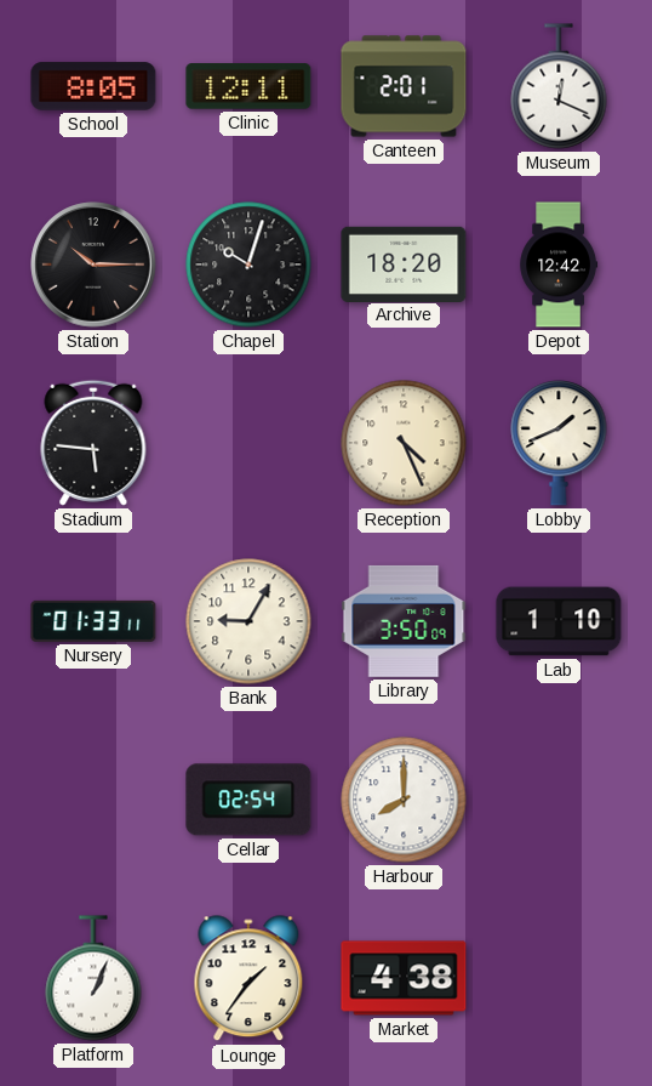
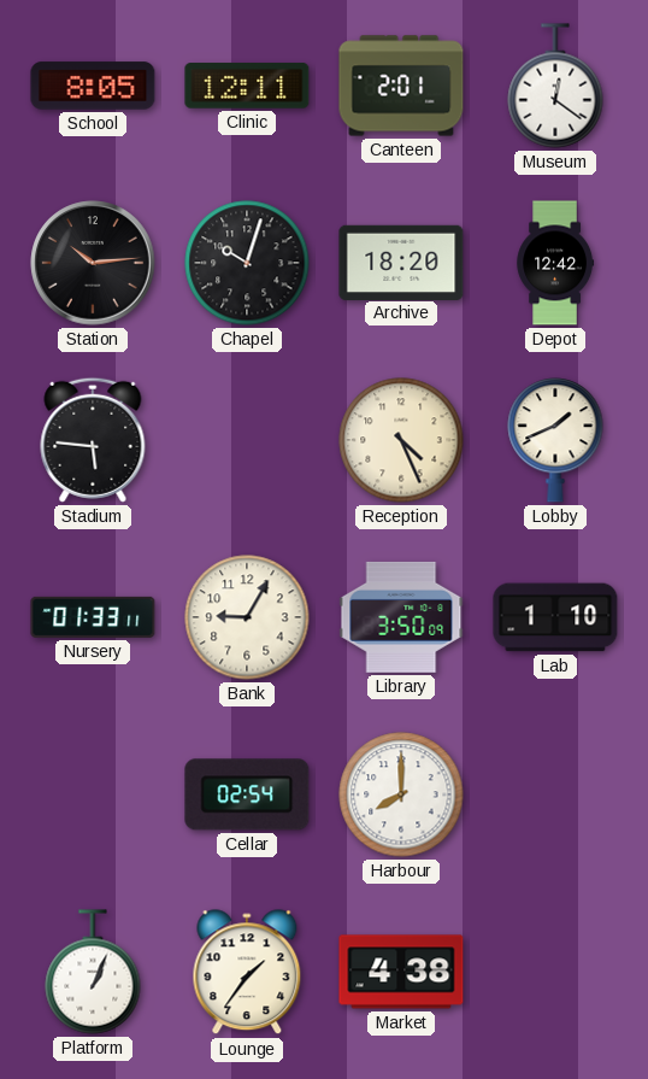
Museum: 12:19 -> 12:21
Station: 10:15 -> 10:14
